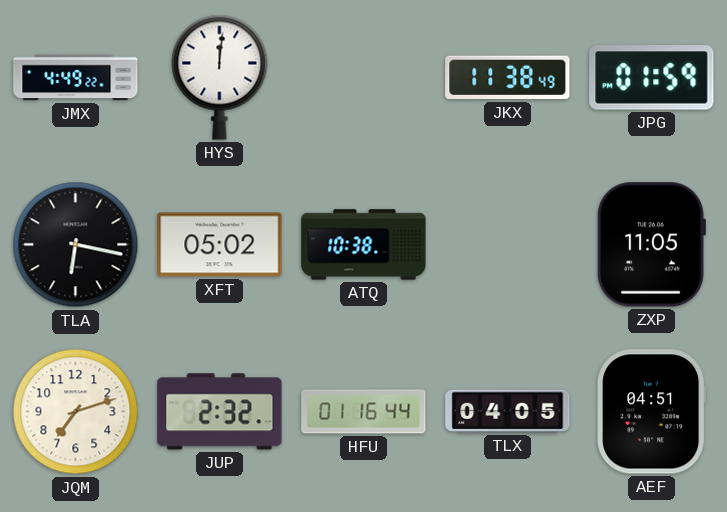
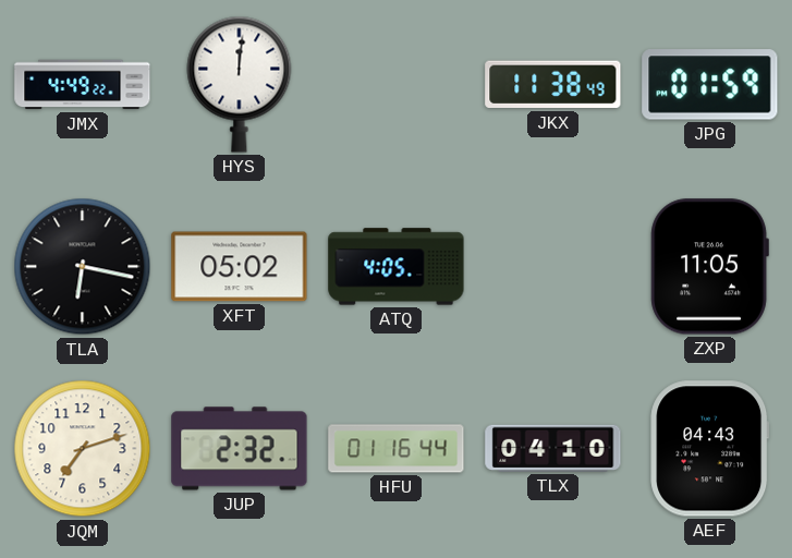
ATQ: 10:38 -> 4:05
TLX: 04:05 -> 04:10
AEF: 04:51 -> 04:43
